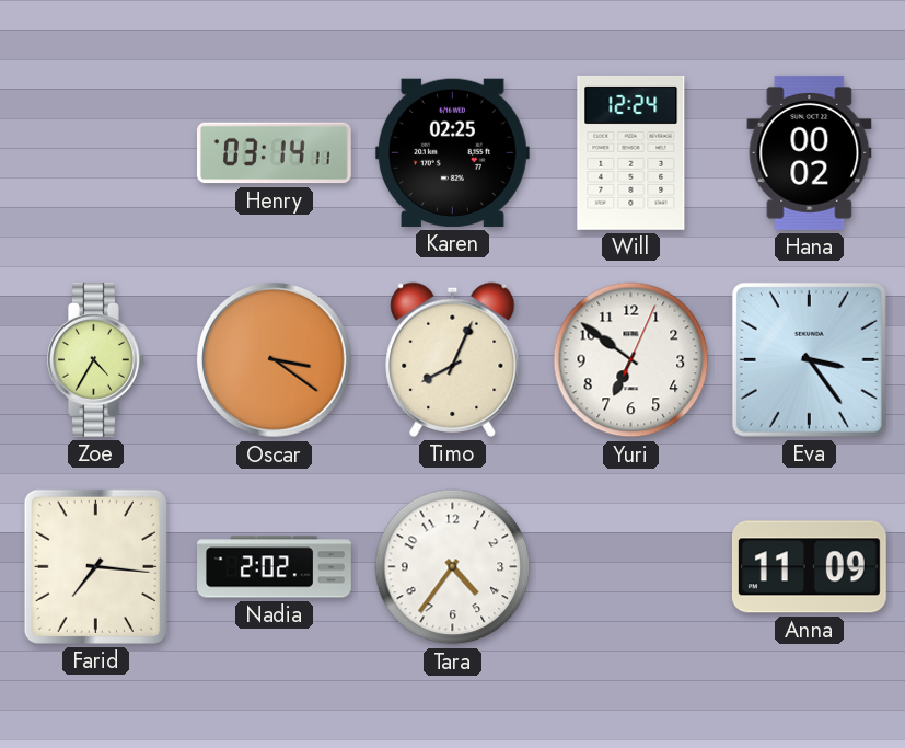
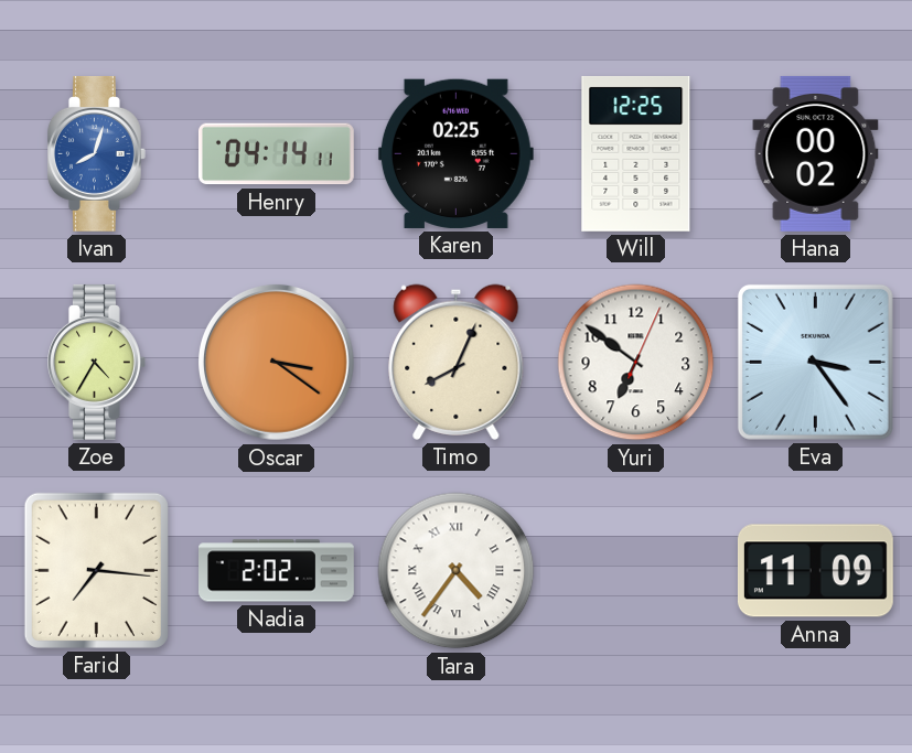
Ivan: none -> 8:03
Henry: 03:14 -> 04:14
Will: 12:24 -> 12:25
Tara numerals: Arabic -> Roman
